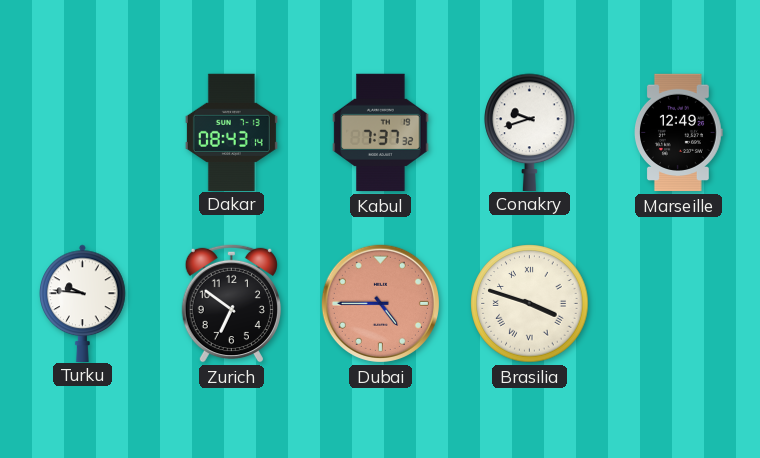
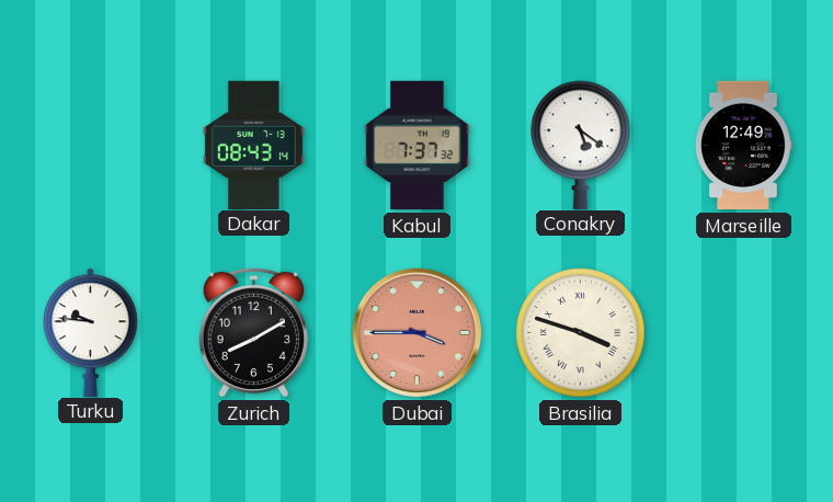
Conakry: 9:42 -> 5:21
Zurich: 6:51 -> 8:10
Dubai: 4:45 -> 3:45
